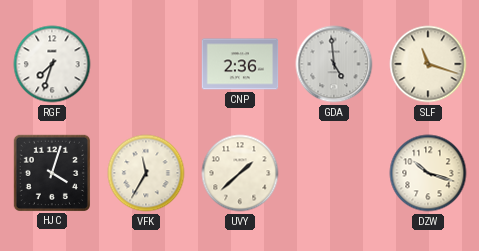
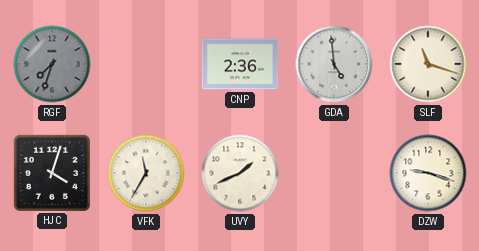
RGF dial: white -> grey
UVY: 1:38 -> 1:41
DZW: 10:18 -> 9:18
